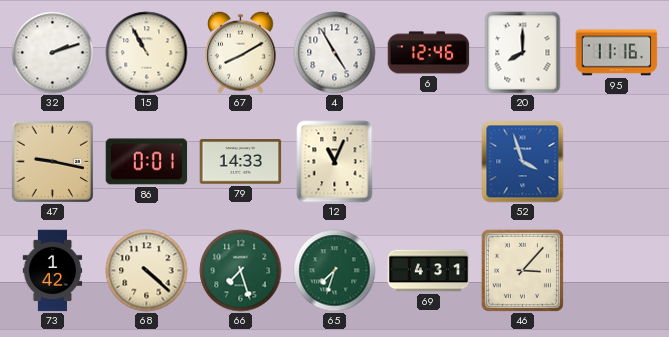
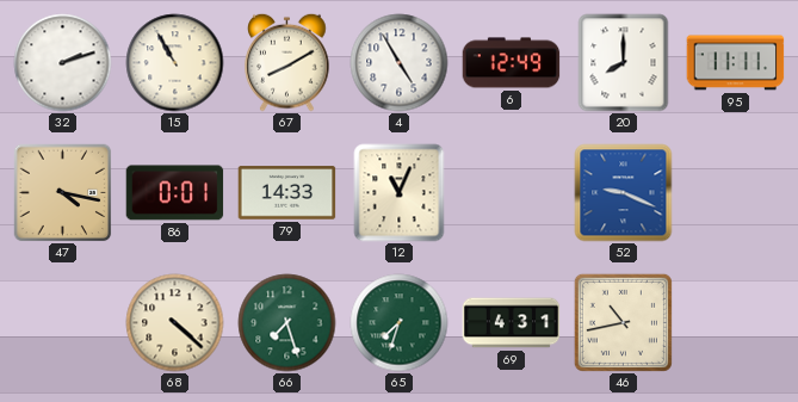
6: 12:46 -> 12:49
95: 11:16 -> 11:11
47: 9:17 -> 4:17
52: 3:57 -> 9:19
73: 1:42 -> none
46: 3:07 -> 10:43
